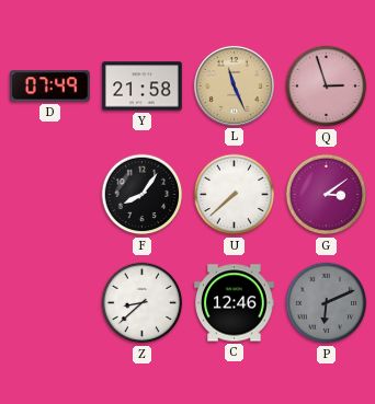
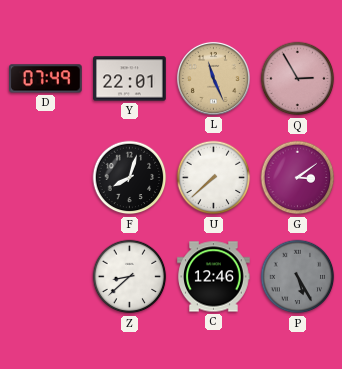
Y: 21:58 -> 22:01
Q: 2:57 -> 2:55
F: 8:06 -> 8:03
P: 6:11 -> 5:25
